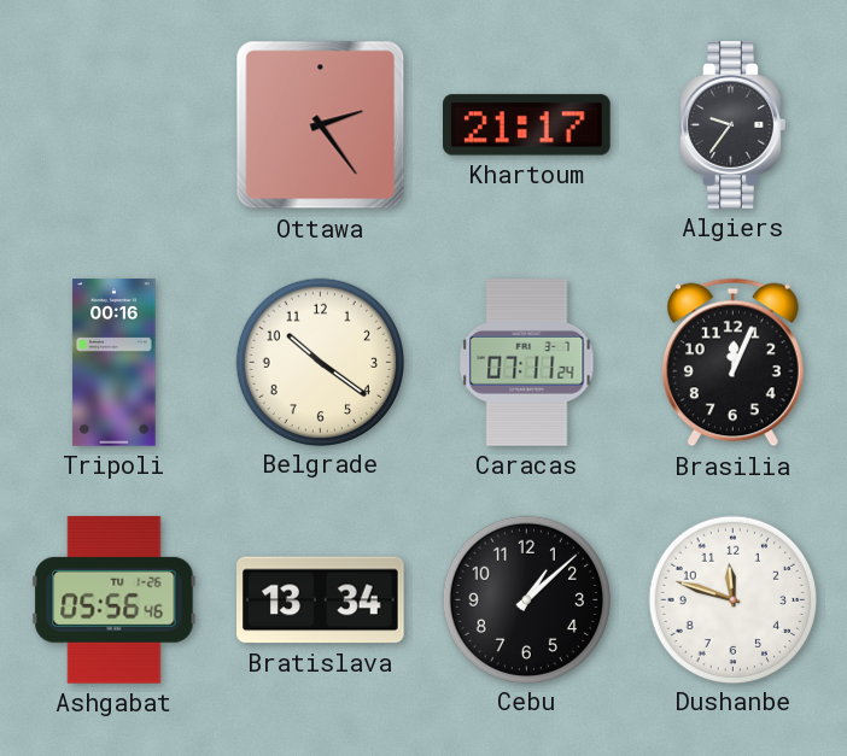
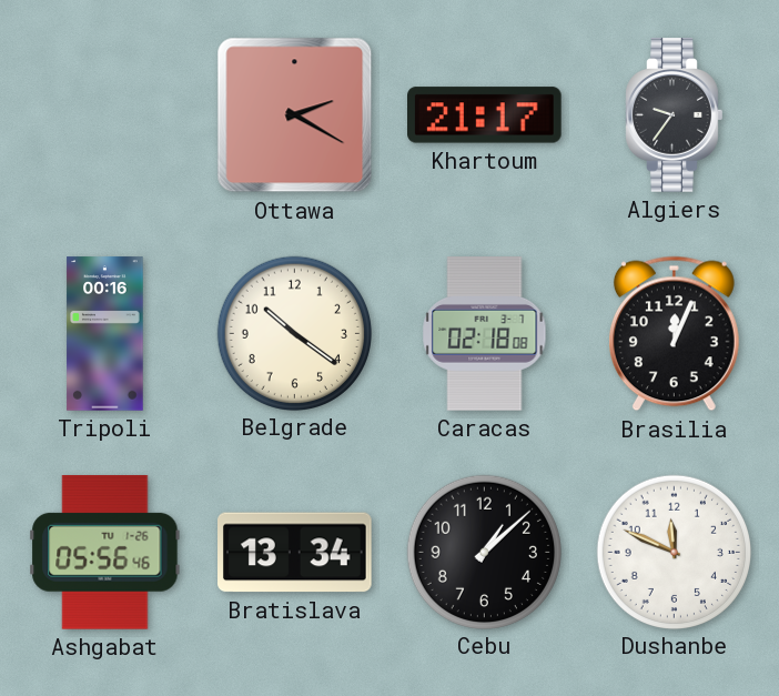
Ottawa: 2:24 -> 2:20
Caracas: 07:11 -> 02:18
Dushanbe: 11:48 -> 11:49
